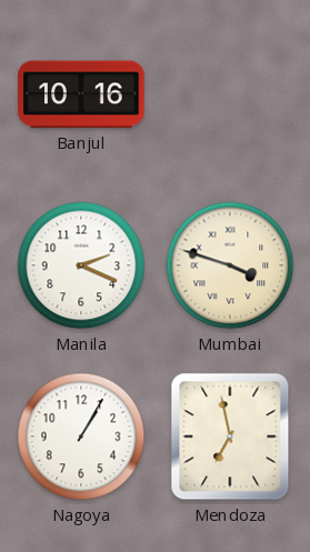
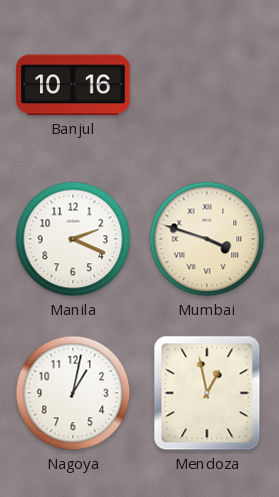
Nagoya: 1:05 -> 1:02
Mendoza: 6:58 -> 12:58
